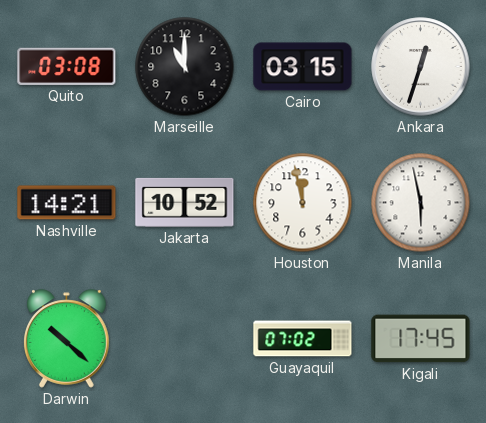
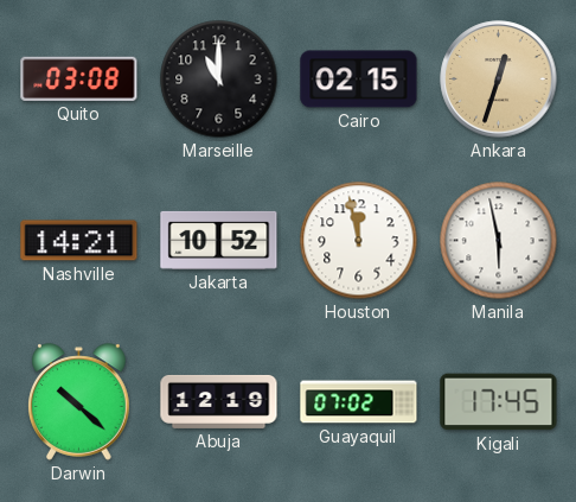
Cairo: 03:15 -> 02:15
Ankara dial: white -> champagne
Abuja: none -> 12:19
